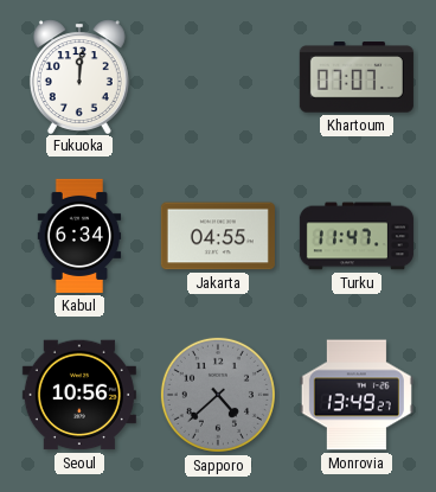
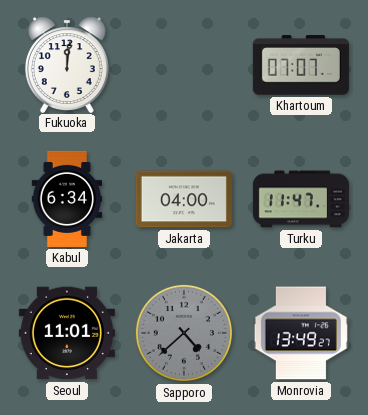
Jakarta: 04:55 -> 04:00
Seoul: 10:56 -> 11:01
